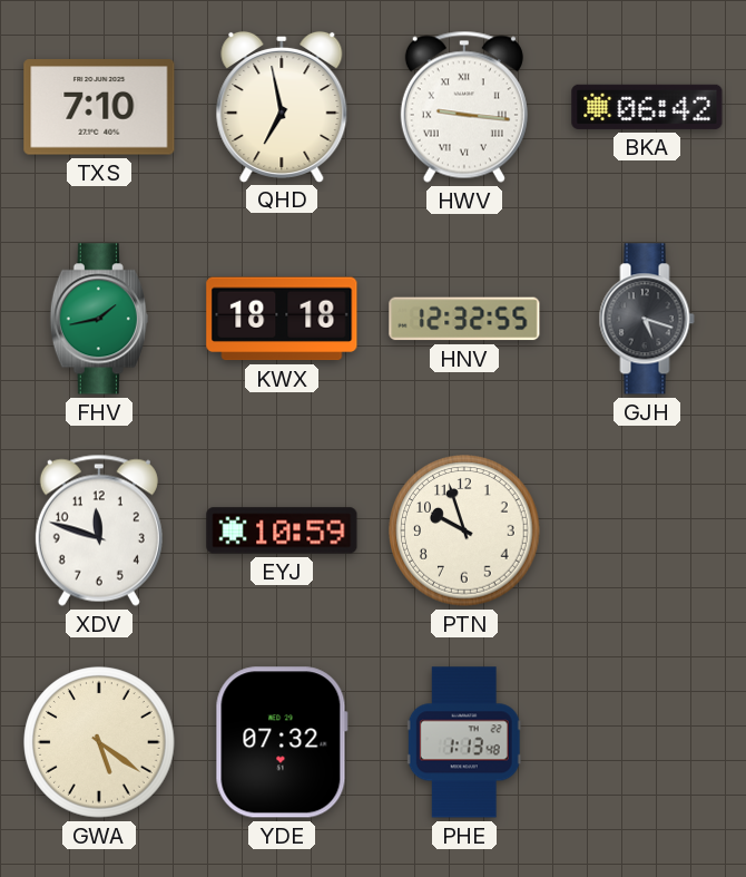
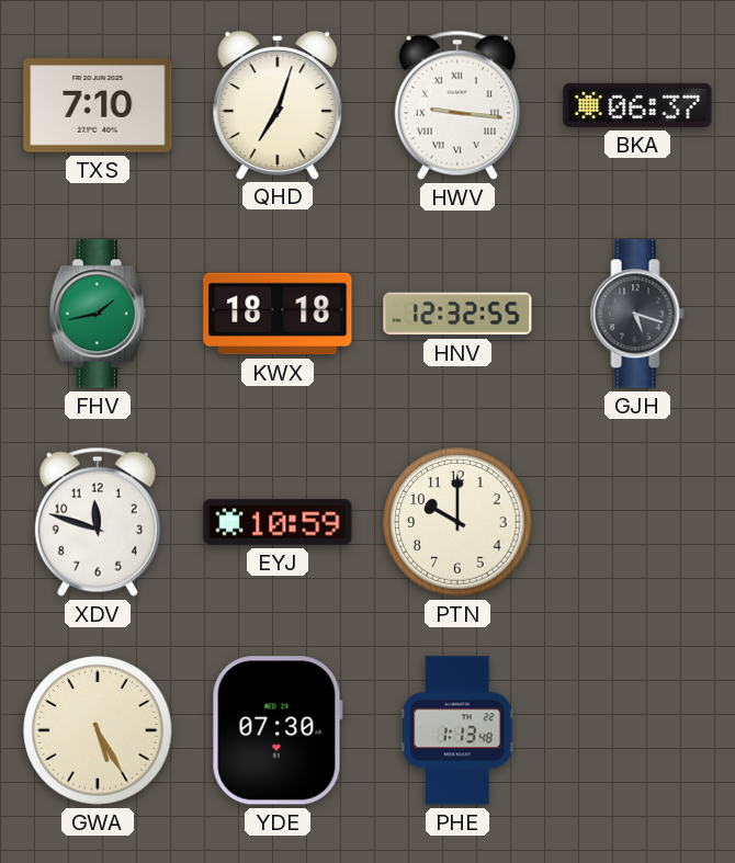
QHD: 6:58 -> 7:03
BKA: 06:42 -> 06:37
PTN: 9:57 -> 10:00
GWA: 5:21 -> 5:25
YDE: 07:32 -> 07:30
